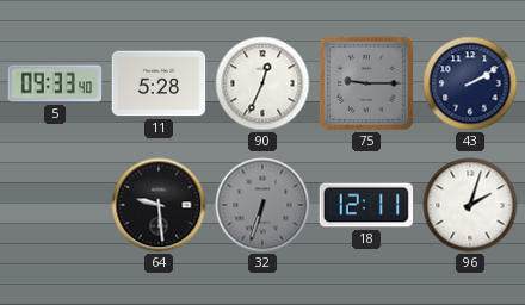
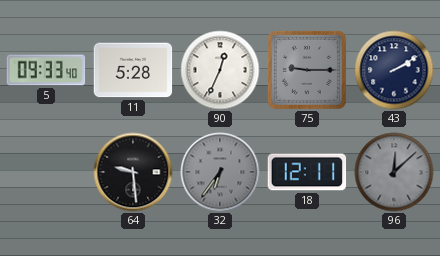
32: 6:33 -> 6:36
96: 2:03 -> 12:08
96 dial: white -> grey
